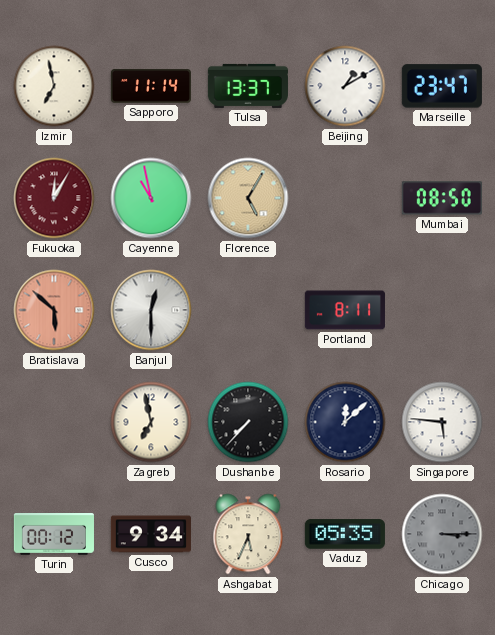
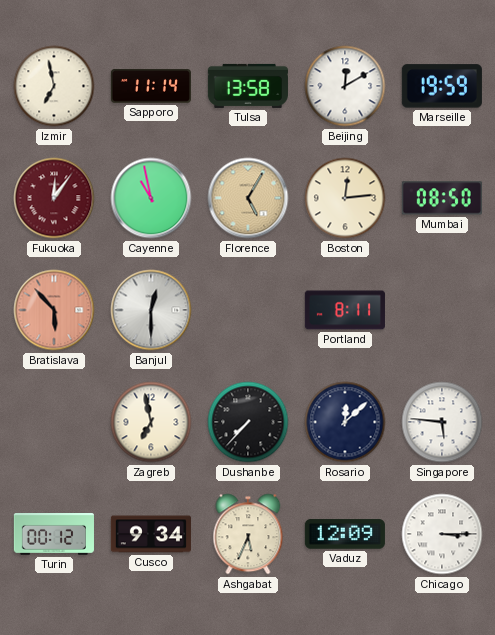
Tulsa: 13:37 -> 13:58
Beijing: 1:10 -> 12:10
Marseille: 23:47 -> 19:59
Fukuoka: 12:05 -> 12:06
Boston: none -> 12:14
Bratislava: 5:52 -> 5:53
Vaduz: 05:35 -> 12:09
Chicago dial: grey -> white
